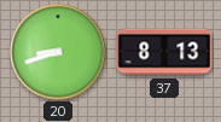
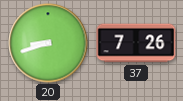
37: 8:13 -> 7:26
